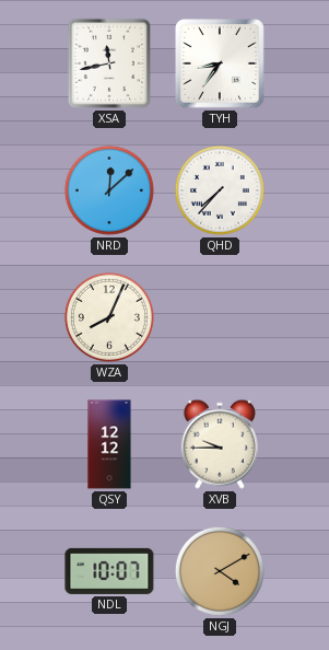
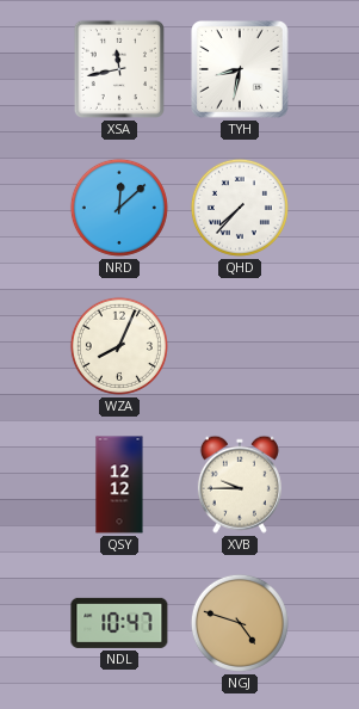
TYH: 8:36 -> 8:32
NDL: 10:07 -> 10:47
NGJ: 4:10 -> 4:48
